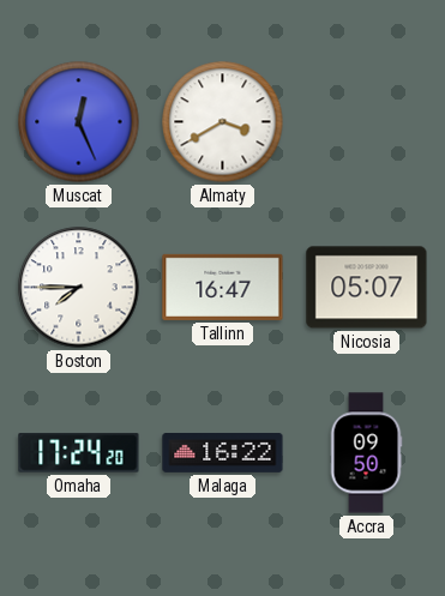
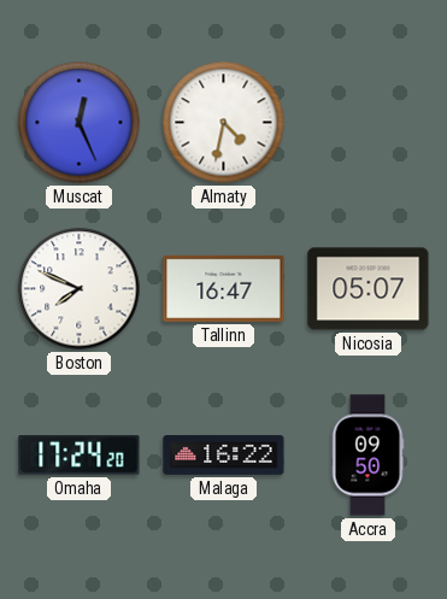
Almaty: 3:40 -> 4:32
Boston: 7:45 -> 7:49
